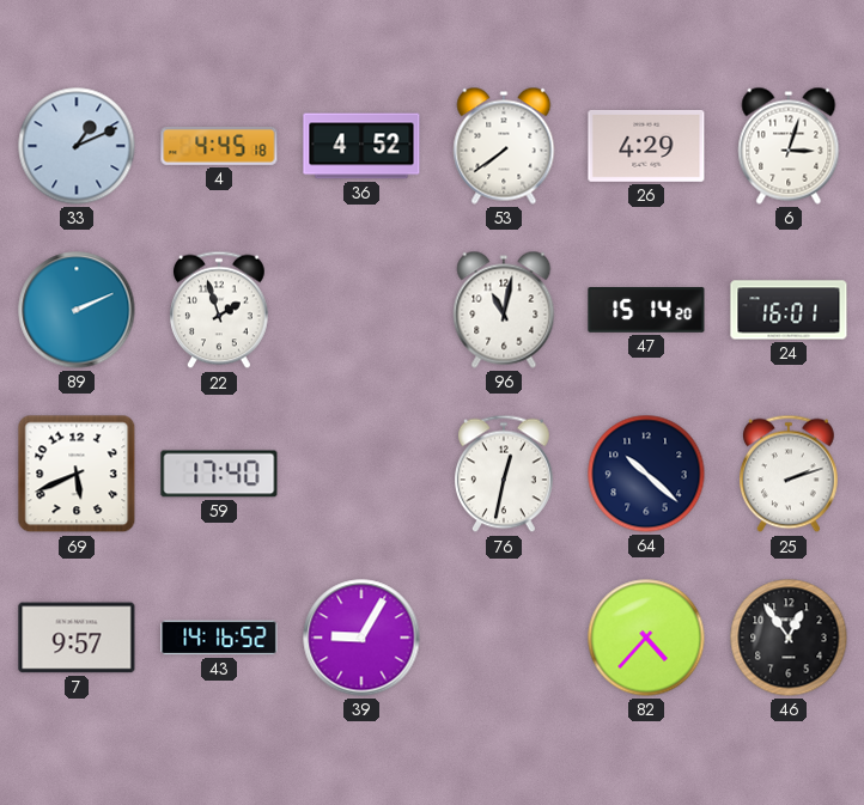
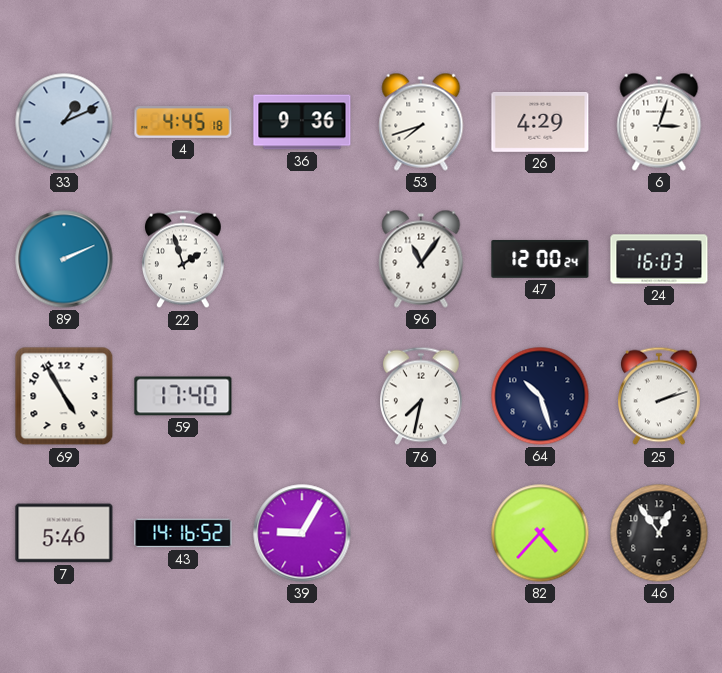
36: 4:52 -> 9:36
53: 7:39 -> 7:42
96: 11:02 -> 11:06
47: 15:14 -> 12:00
24: 16:01 -> 16:03
69: 5:41 -> 4:55
76: 12:32 -> 7:32
64: 10:22 -> 10:27
7: 9:57 -> 5:46
